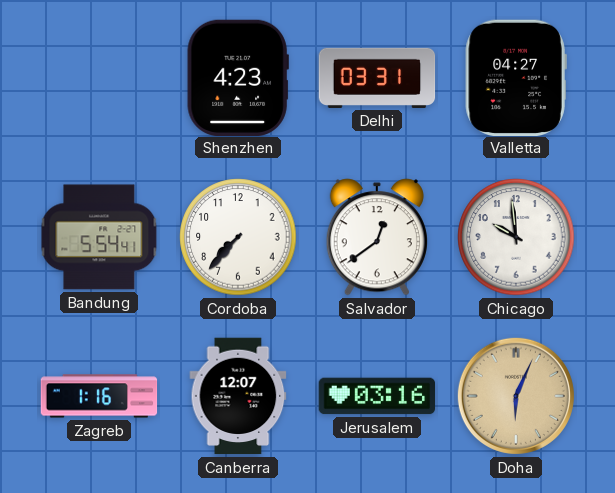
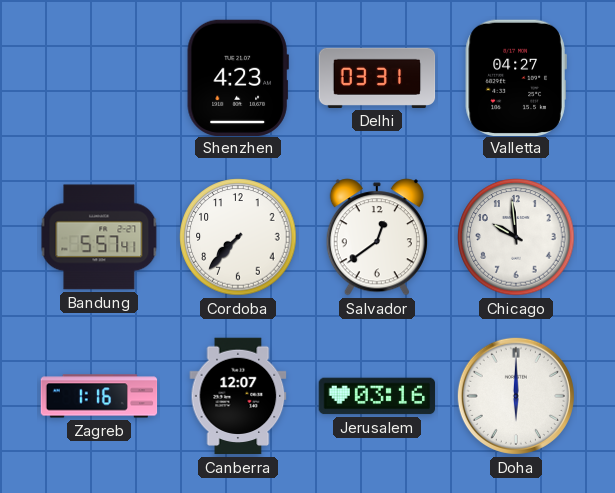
Bandung: 5:54 -> 5:57
Doha: 6:04 -> 6:00
Doha dial: champagne -> white
